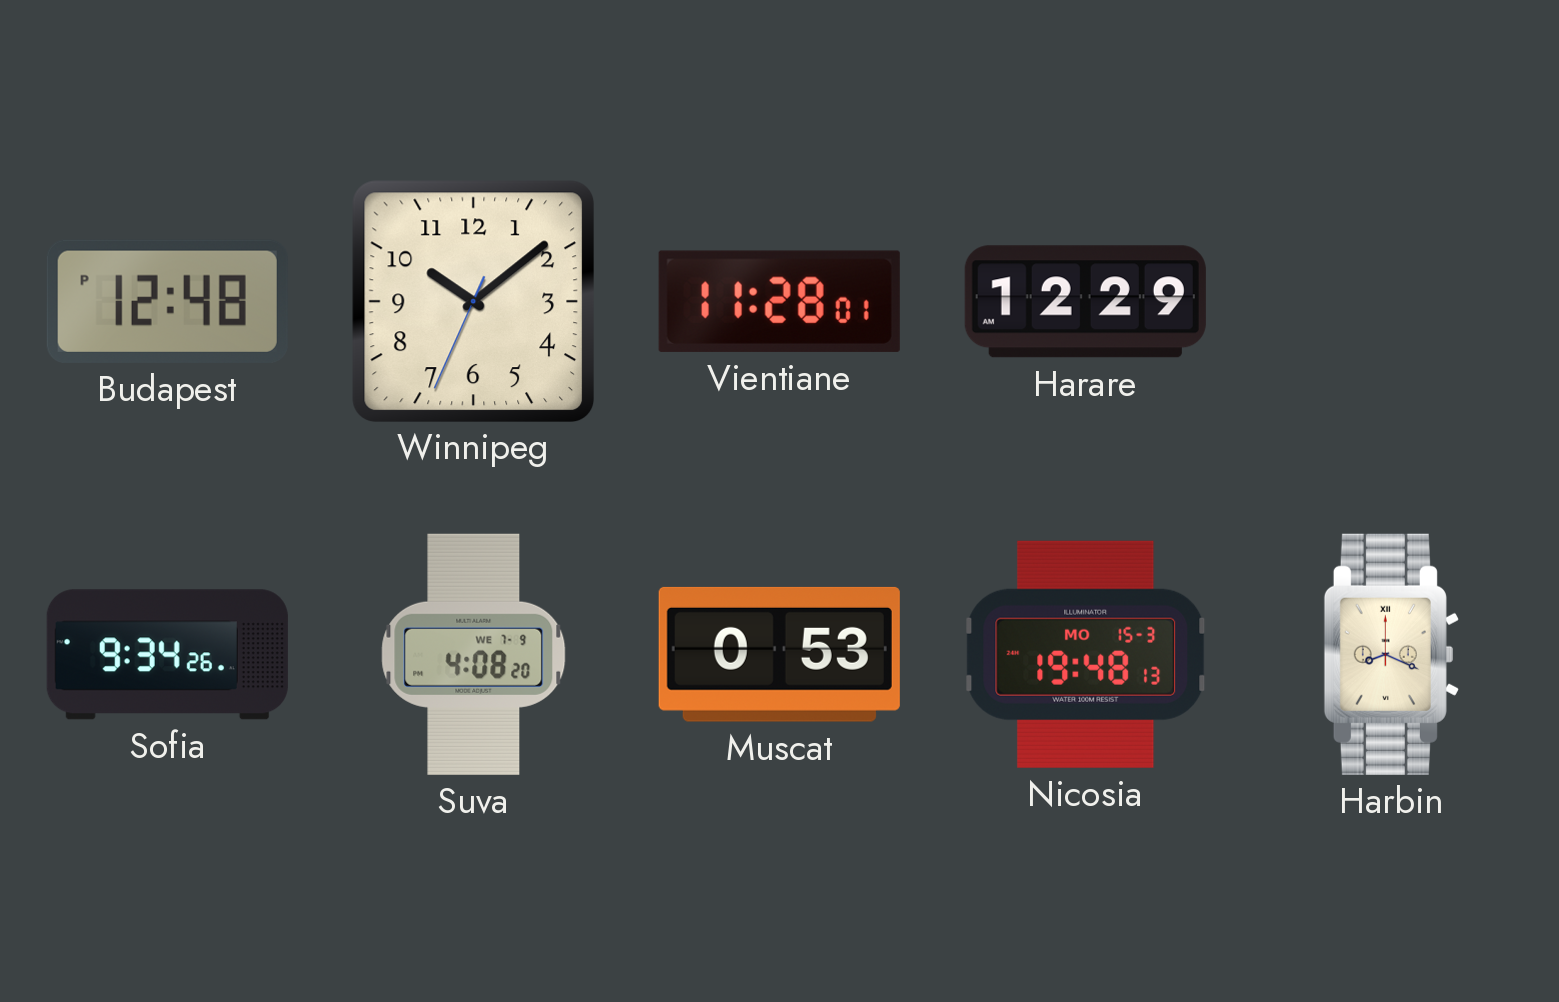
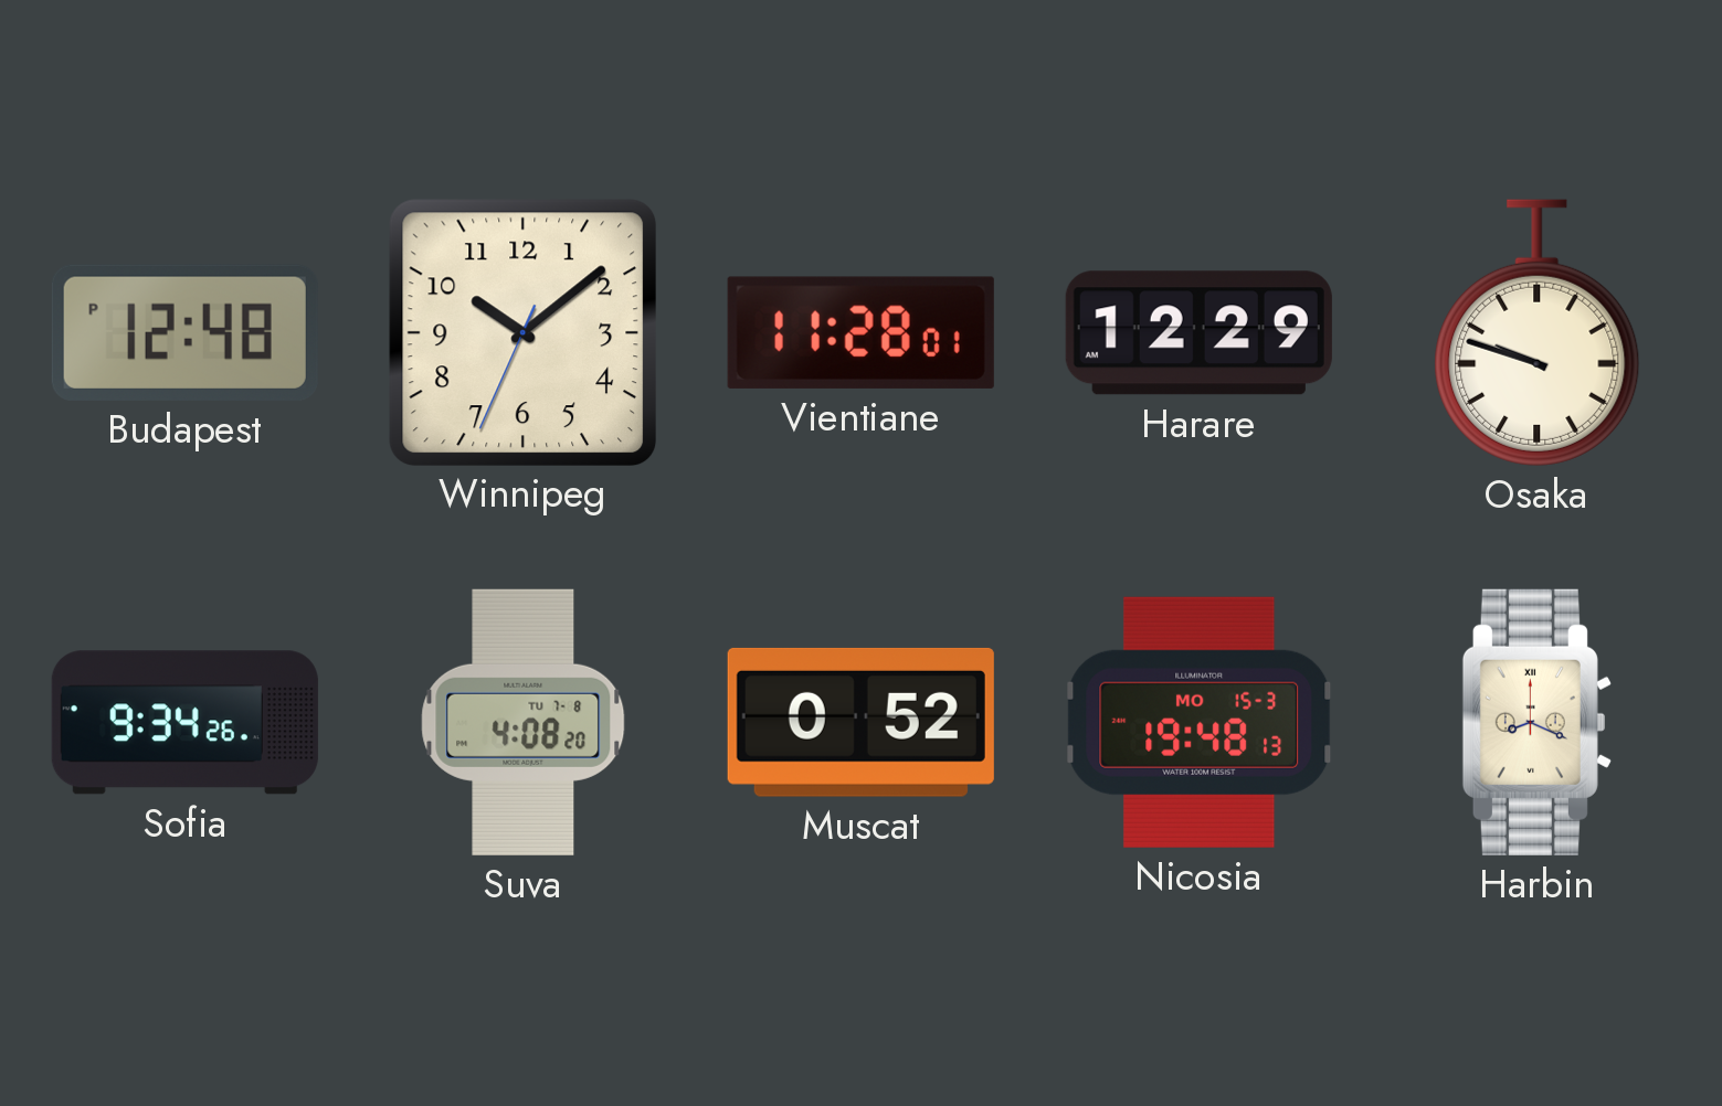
Osaka: none -> 9:48
Suva date: WE 7-9 -> TU 7-8
Muscat: 0:53 -> 0:52
